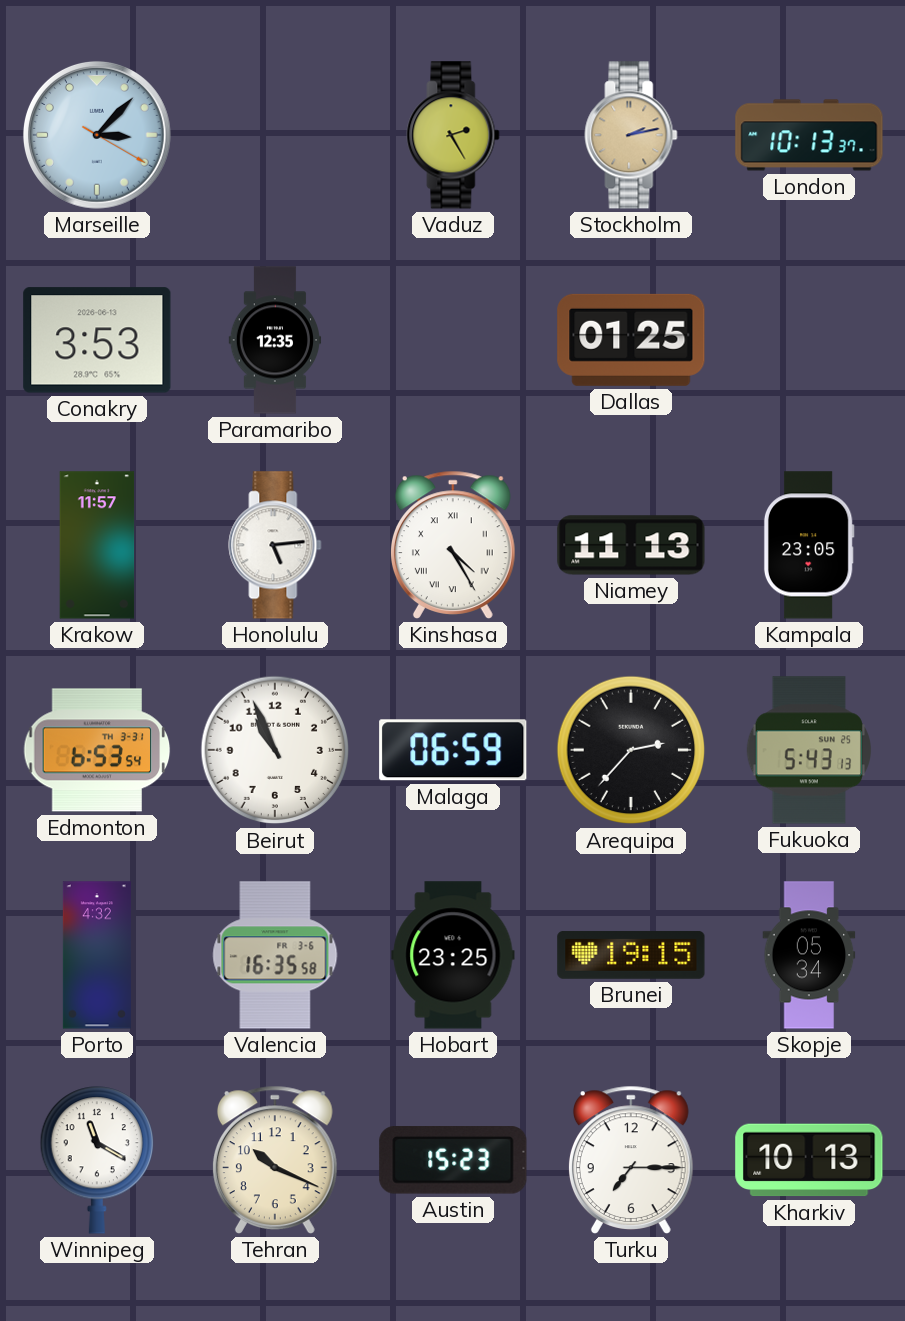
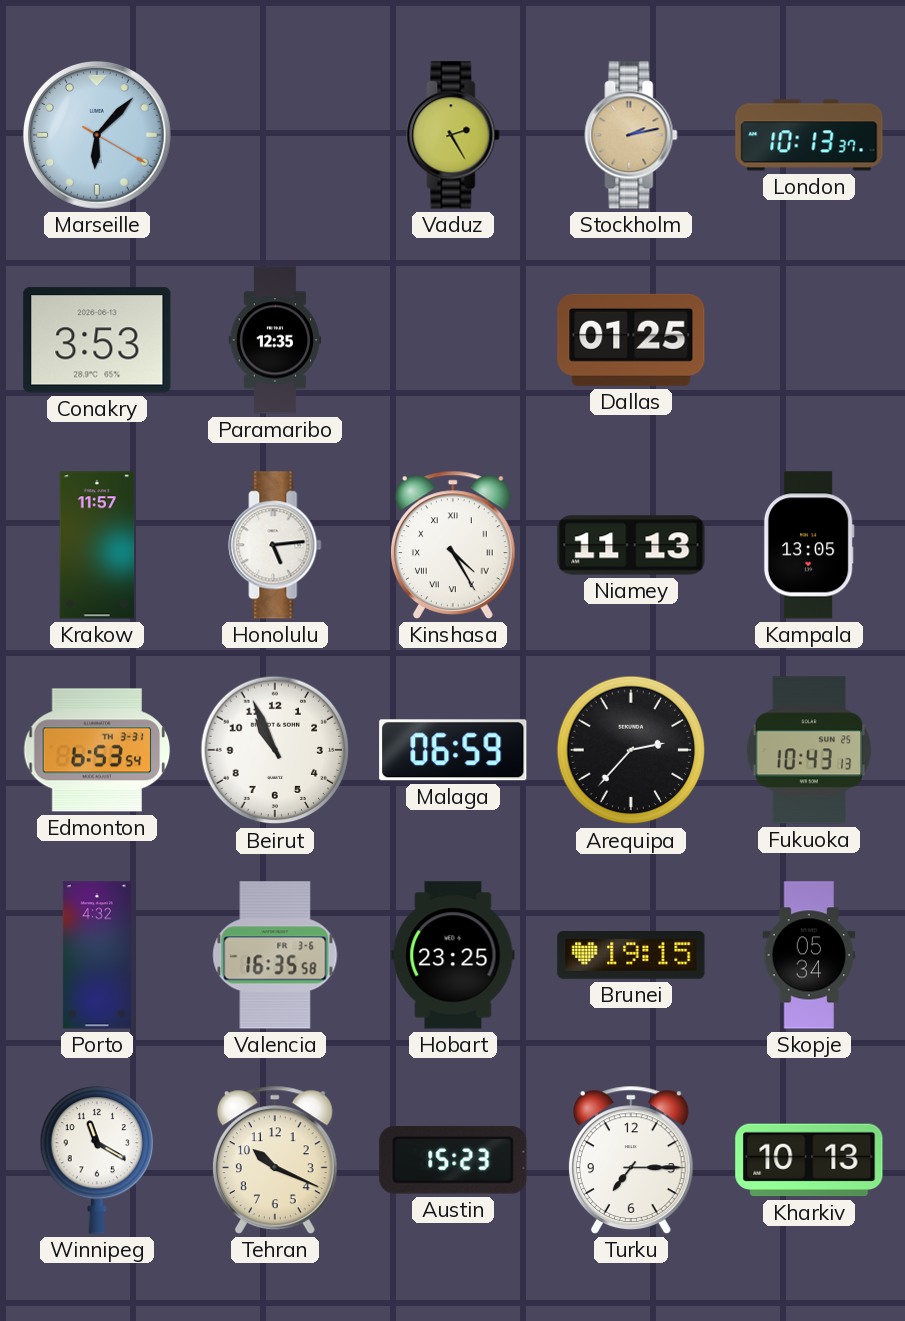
Marseille: 3:07 -> 6:07
Kampala: 23:05 -> 13:05
Fukuoka: 5:43 -> 10:43
